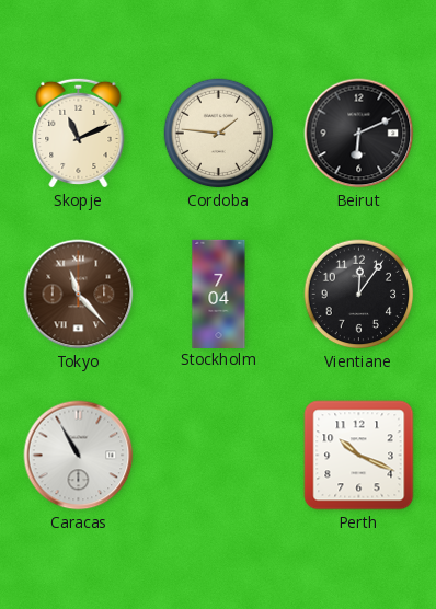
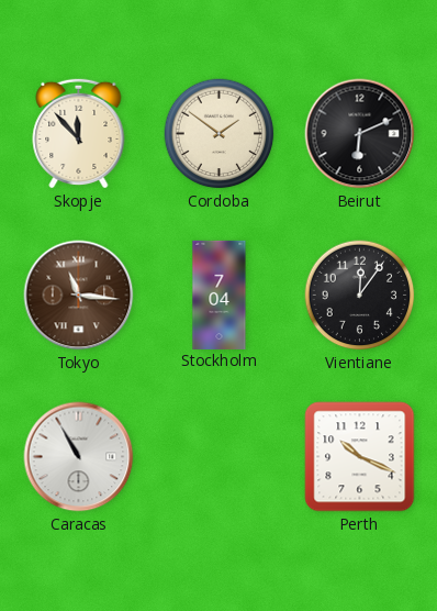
Skopje: 11:11 -> 11:53
Cordoba: 1:46 -> 1:51
Tokyo: 11:23 -> 11:16
